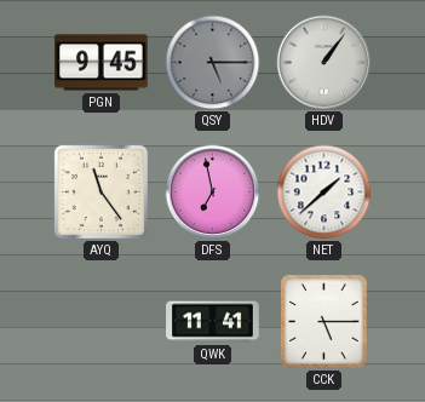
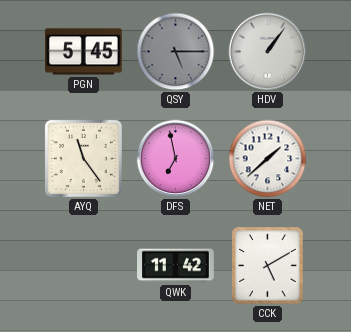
PGN: 9:45 -> 5:45
QWK: 11:41 -> 11:42
CCK: 5:15 -> 5:10
